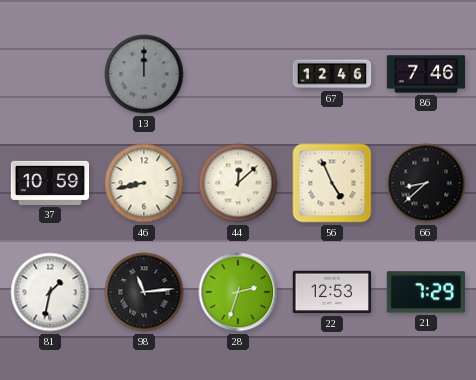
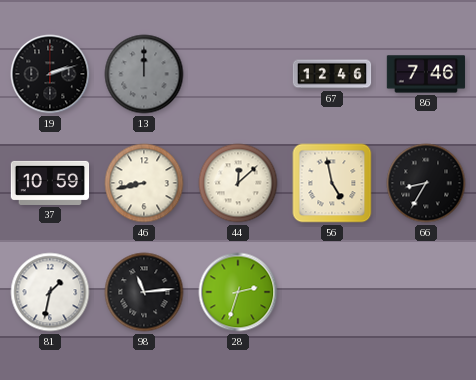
19: none -> 2:12
56: 4:56 -> 4:58
66: 8:38 -> 8:35
22: 12:53 -> none
21: 7:29 -> none
